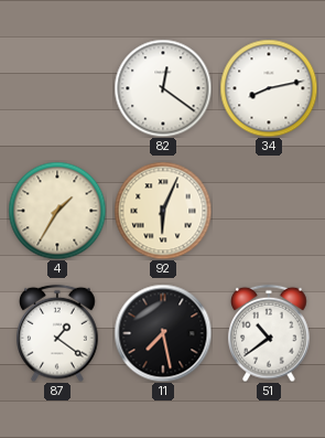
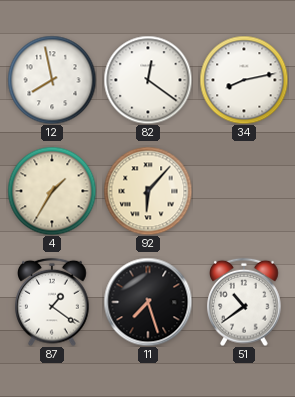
12: none -> 7:58
92: 6:04 -> 6:07
11: 7:28 -> 7:27
